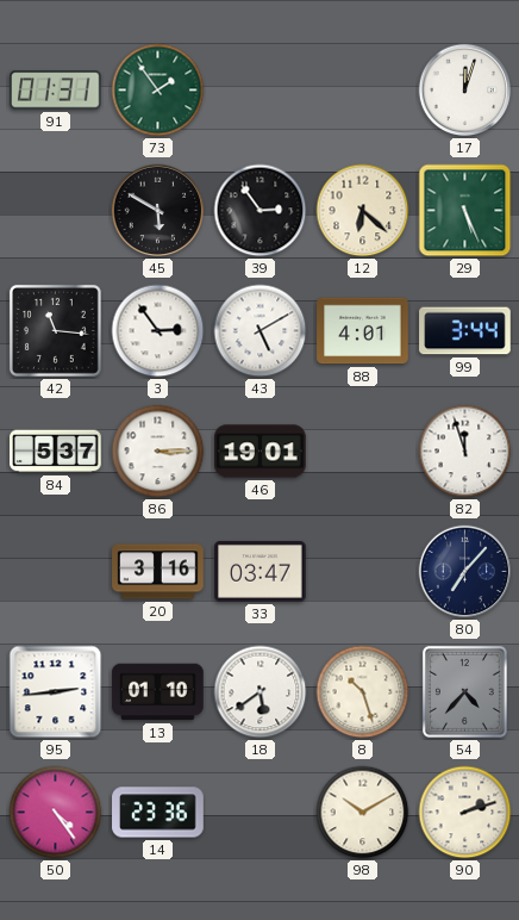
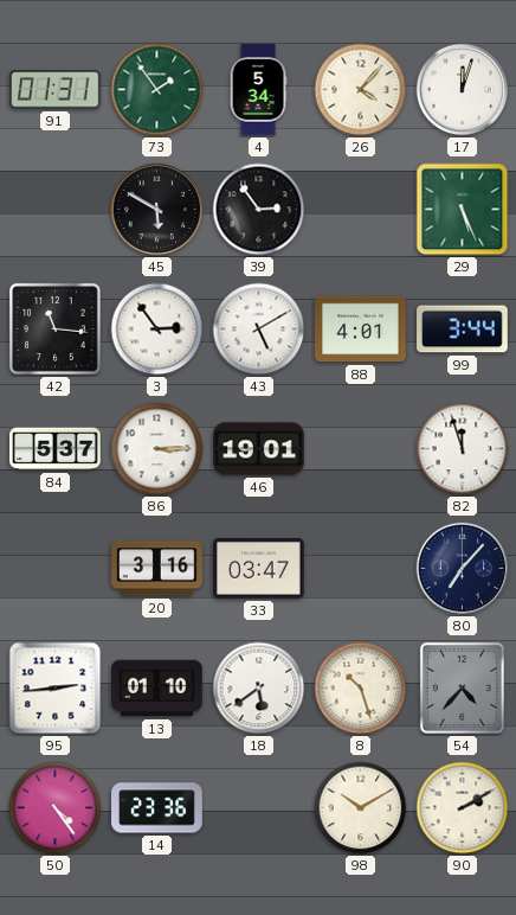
4: none -> 5:34
26: none -> 4:07
12: 6:22 -> none
90: 2:12 -> 2:10
